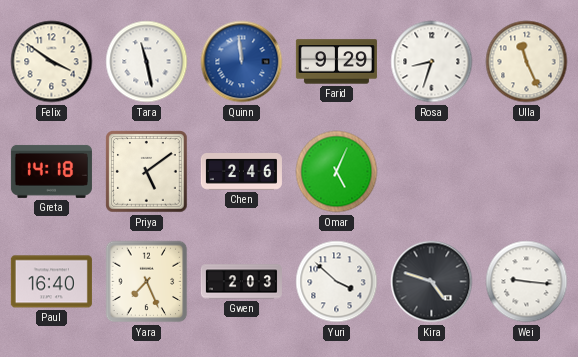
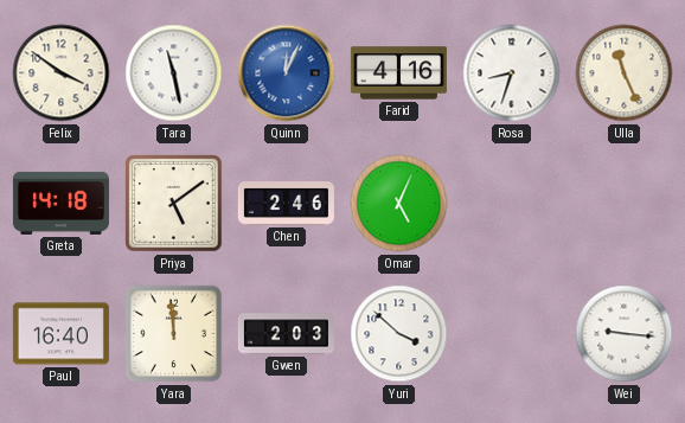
Quinn: 11:59 -> 12:04
Farid: 9:29 -> 4:16
Yara: 7:26 -> 11:59
Kira: 4:48 -> none
